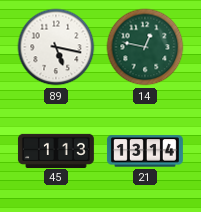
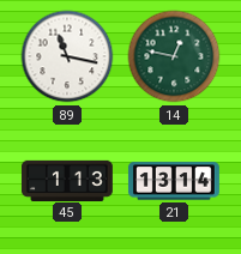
89: 5:17 -> 11:17
